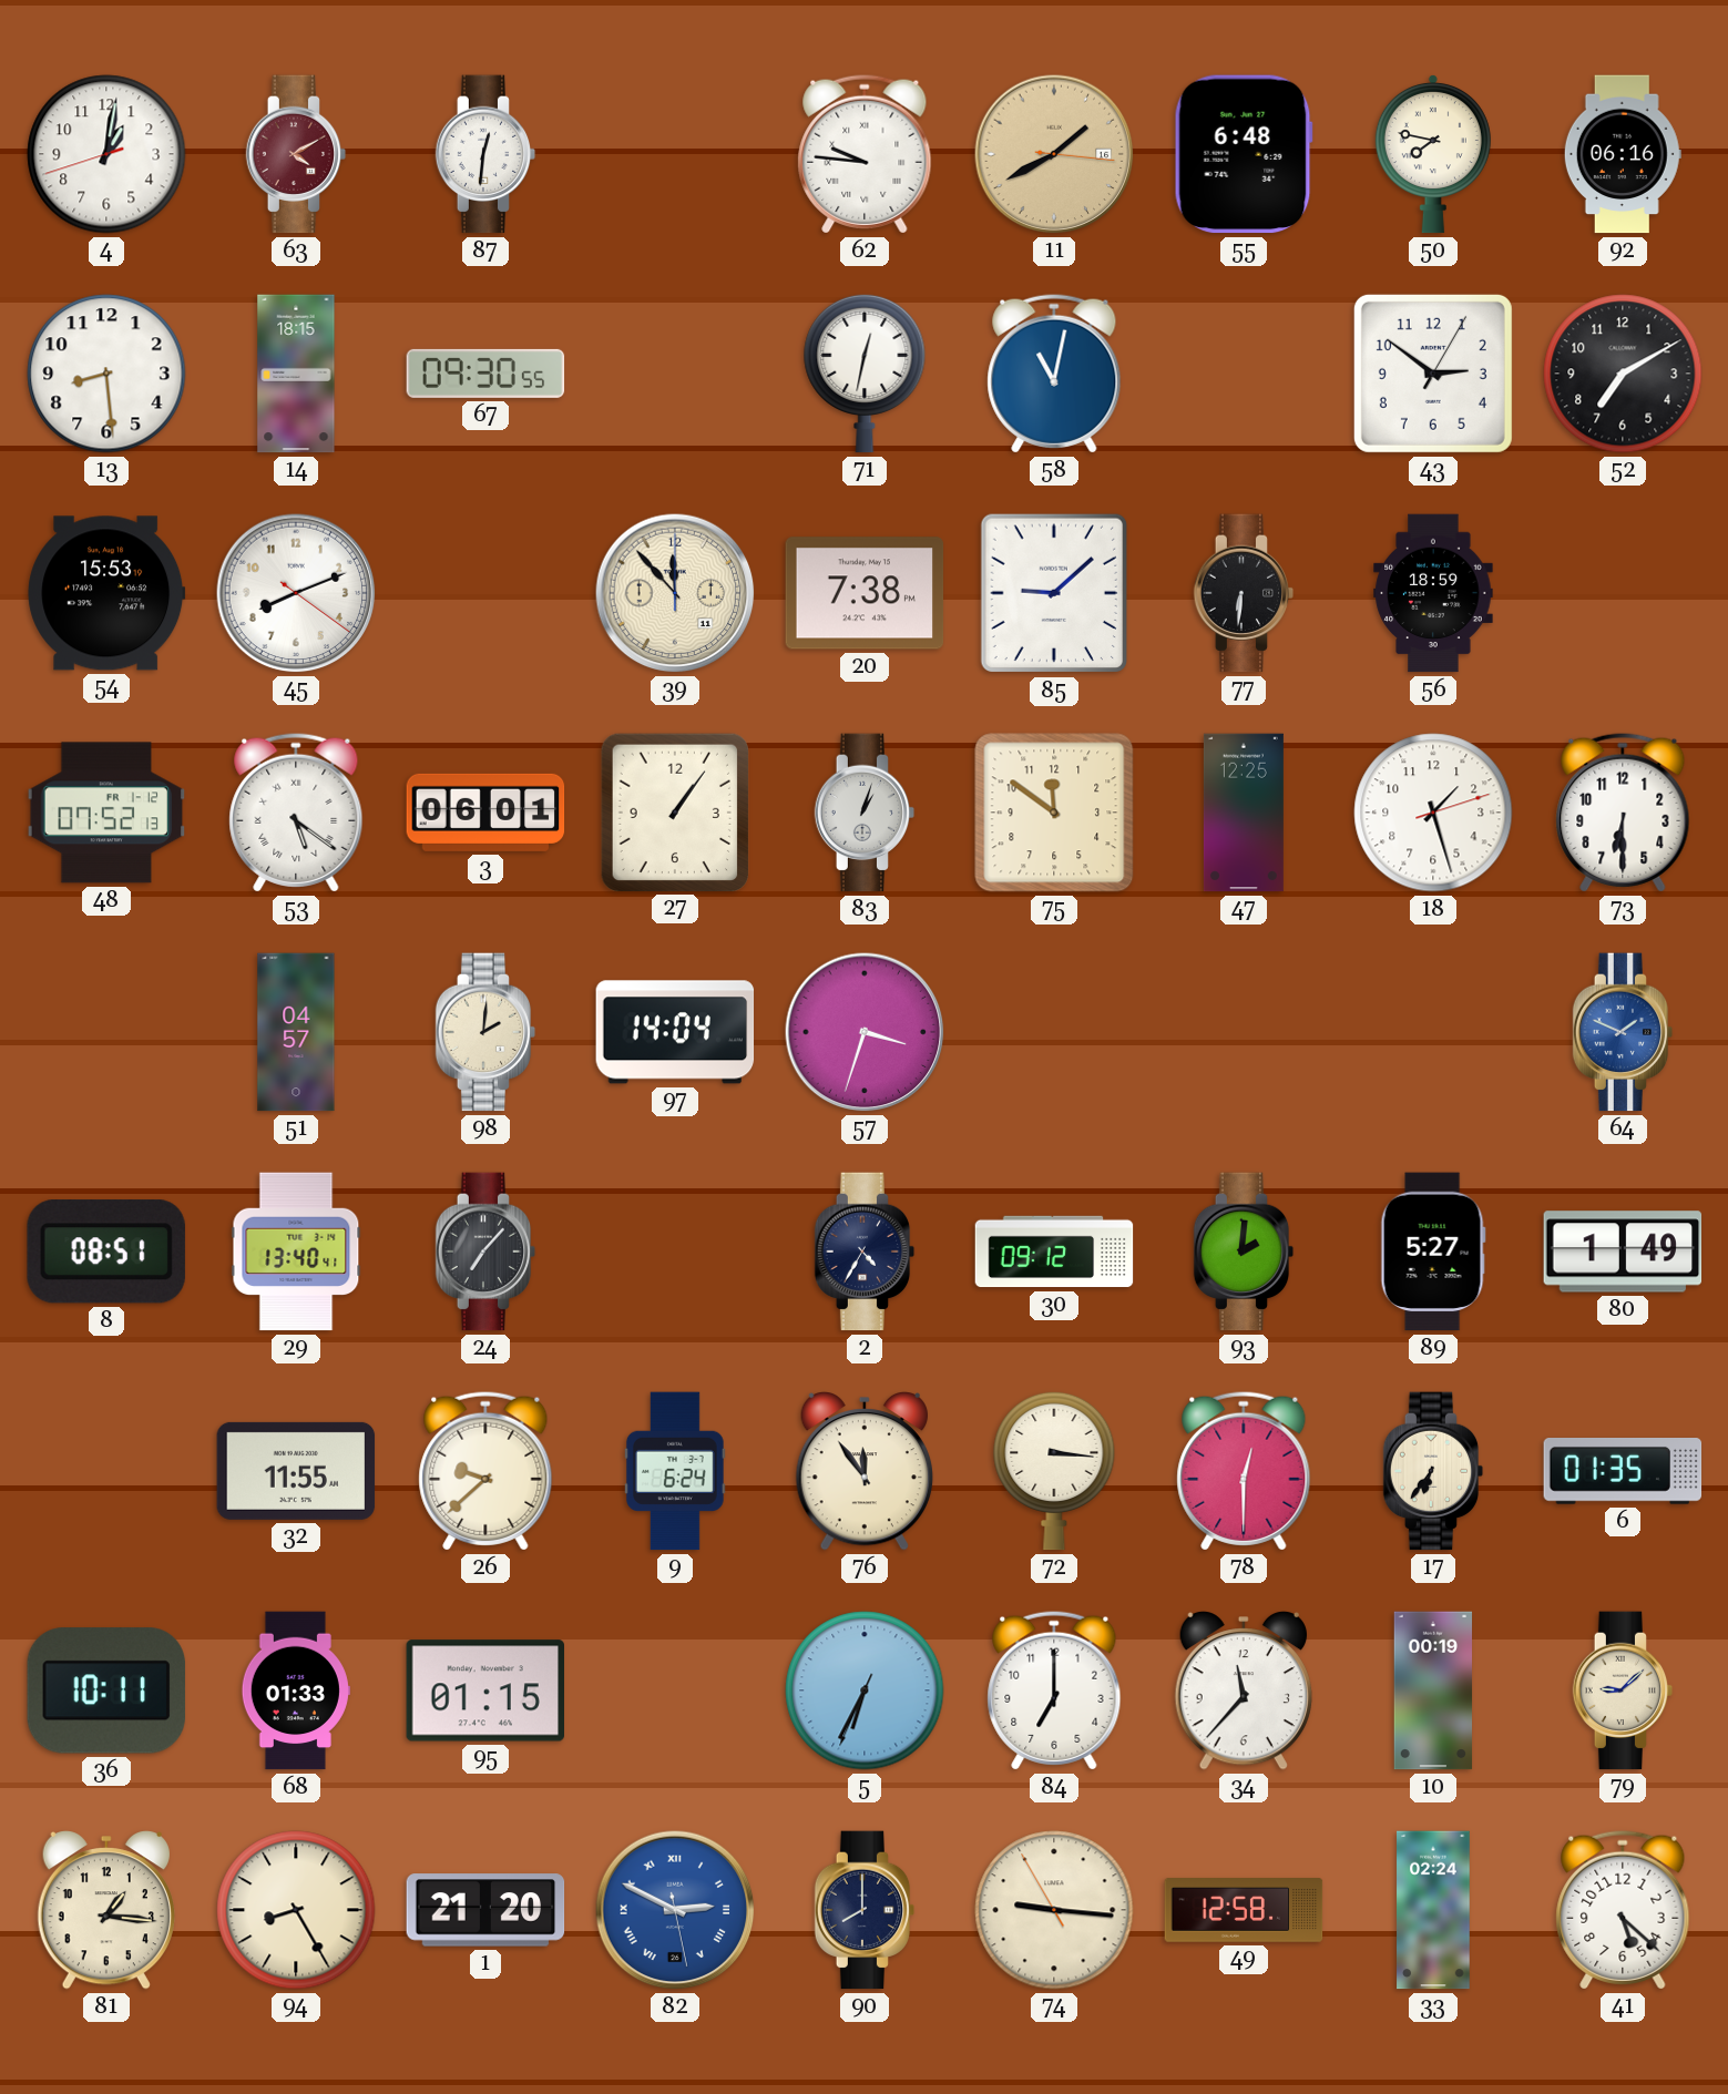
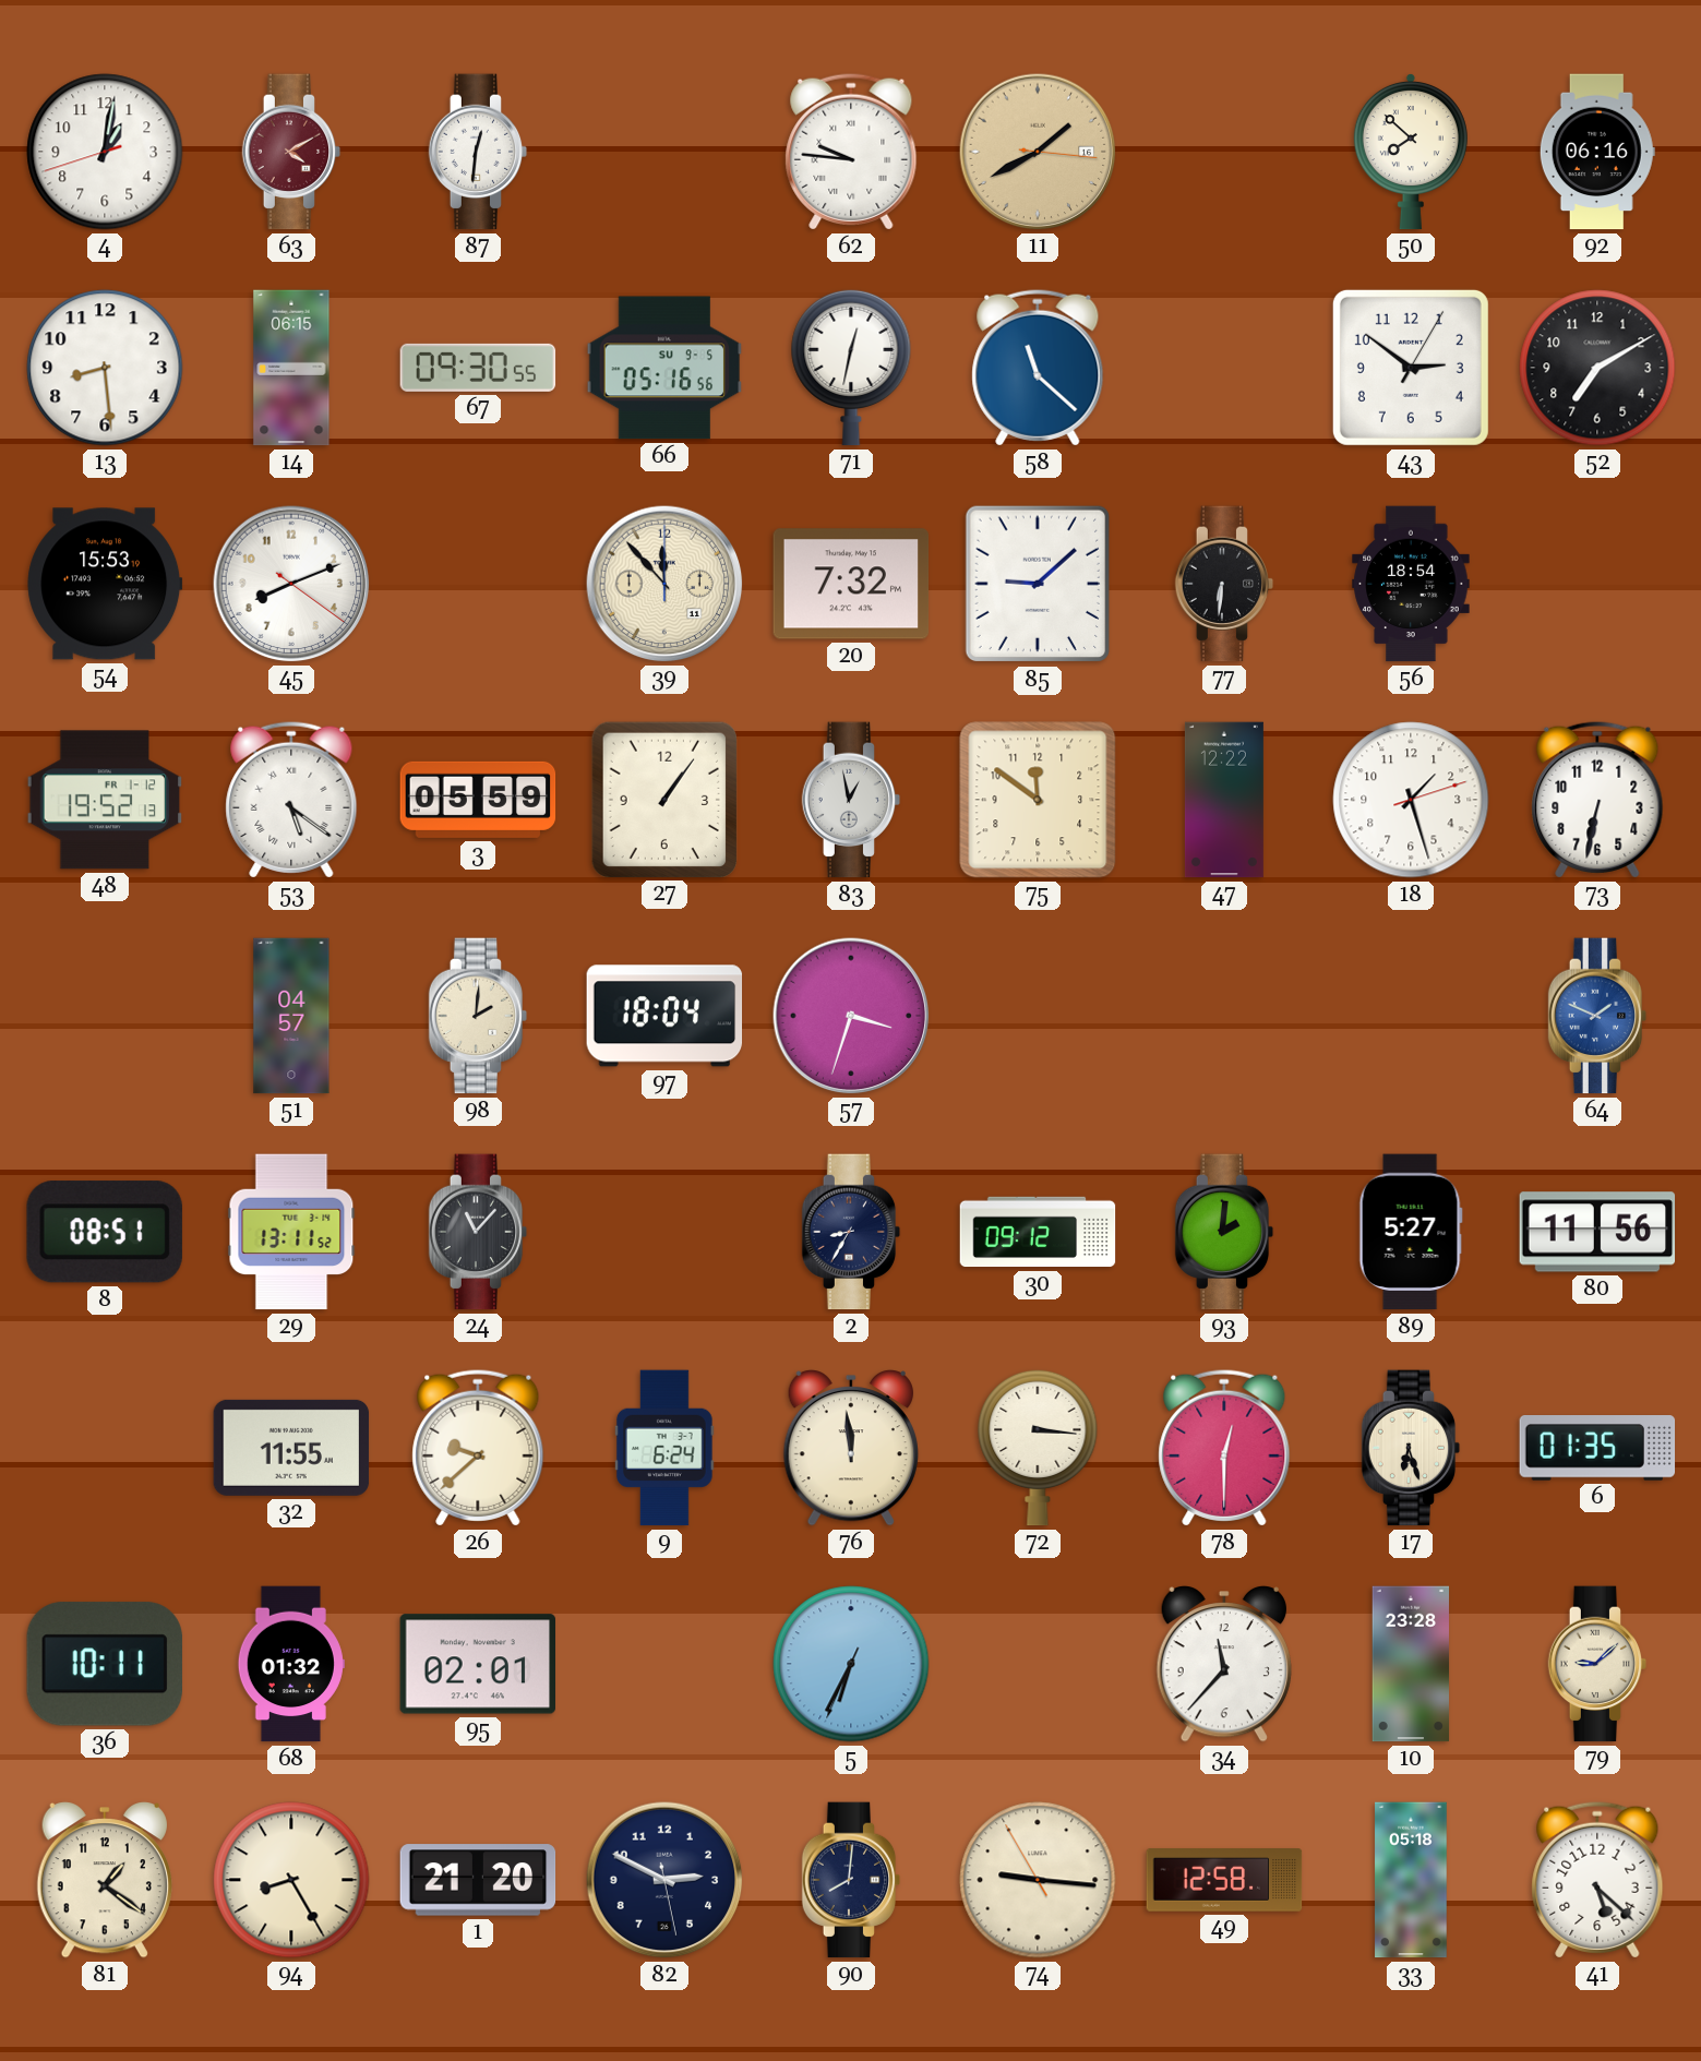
55: 6:48 -> none
50: 7:47 -> 7:52
14: 18:15 -> 06:15
66: none -> 05:16
58: 11:02 -> 11:22
20: 7:38 -> 7:32
56: 18:59 -> 18:54
48: 07:52 -> 19:52
3: 06:01 -> 05:59
83: 1:03 -> 12:58
47: 12:25 -> 12:22
73: 6:30 -> 6:32
97: 14:04 -> 18:04
29: 13:40 -> 13:11
24: 7:07 -> 11:07
2: 4:35 -> 8:35
80: 1:49 -> 11:56
76: 11:54 -> 11:59
17: 6:36 -> 6:27
68: 01:33 -> 01:32
95: 01:15 -> 02:01
84: 7:00 -> none
10: 00:19 -> 23:28
81: 1:16 -> 1:21
82 dial: blue -> navy
82 numerals: Roman -> Arabic
90: 8:00 -> 8:01
33: 02:24 -> 05:18
